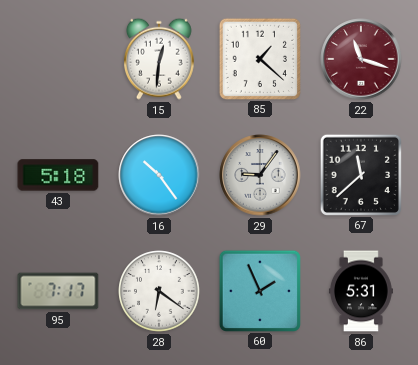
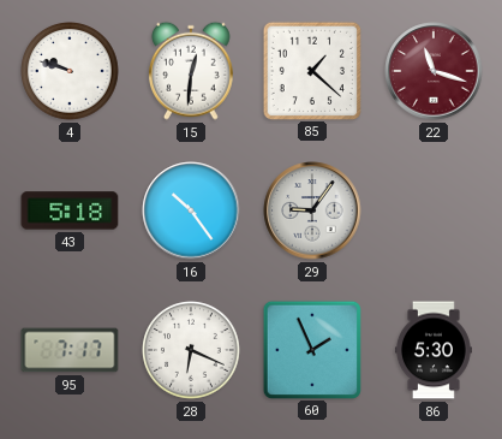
4: none -> 9:48
67: 11:38 -> none
28: 6:21 -> 6:19
86: 5:31 -> 5:30
